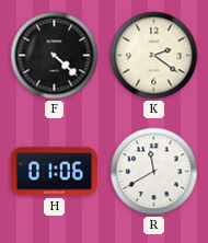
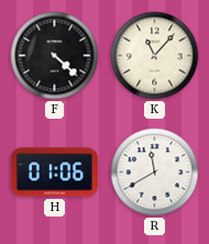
K: 2:21 -> 11:07
